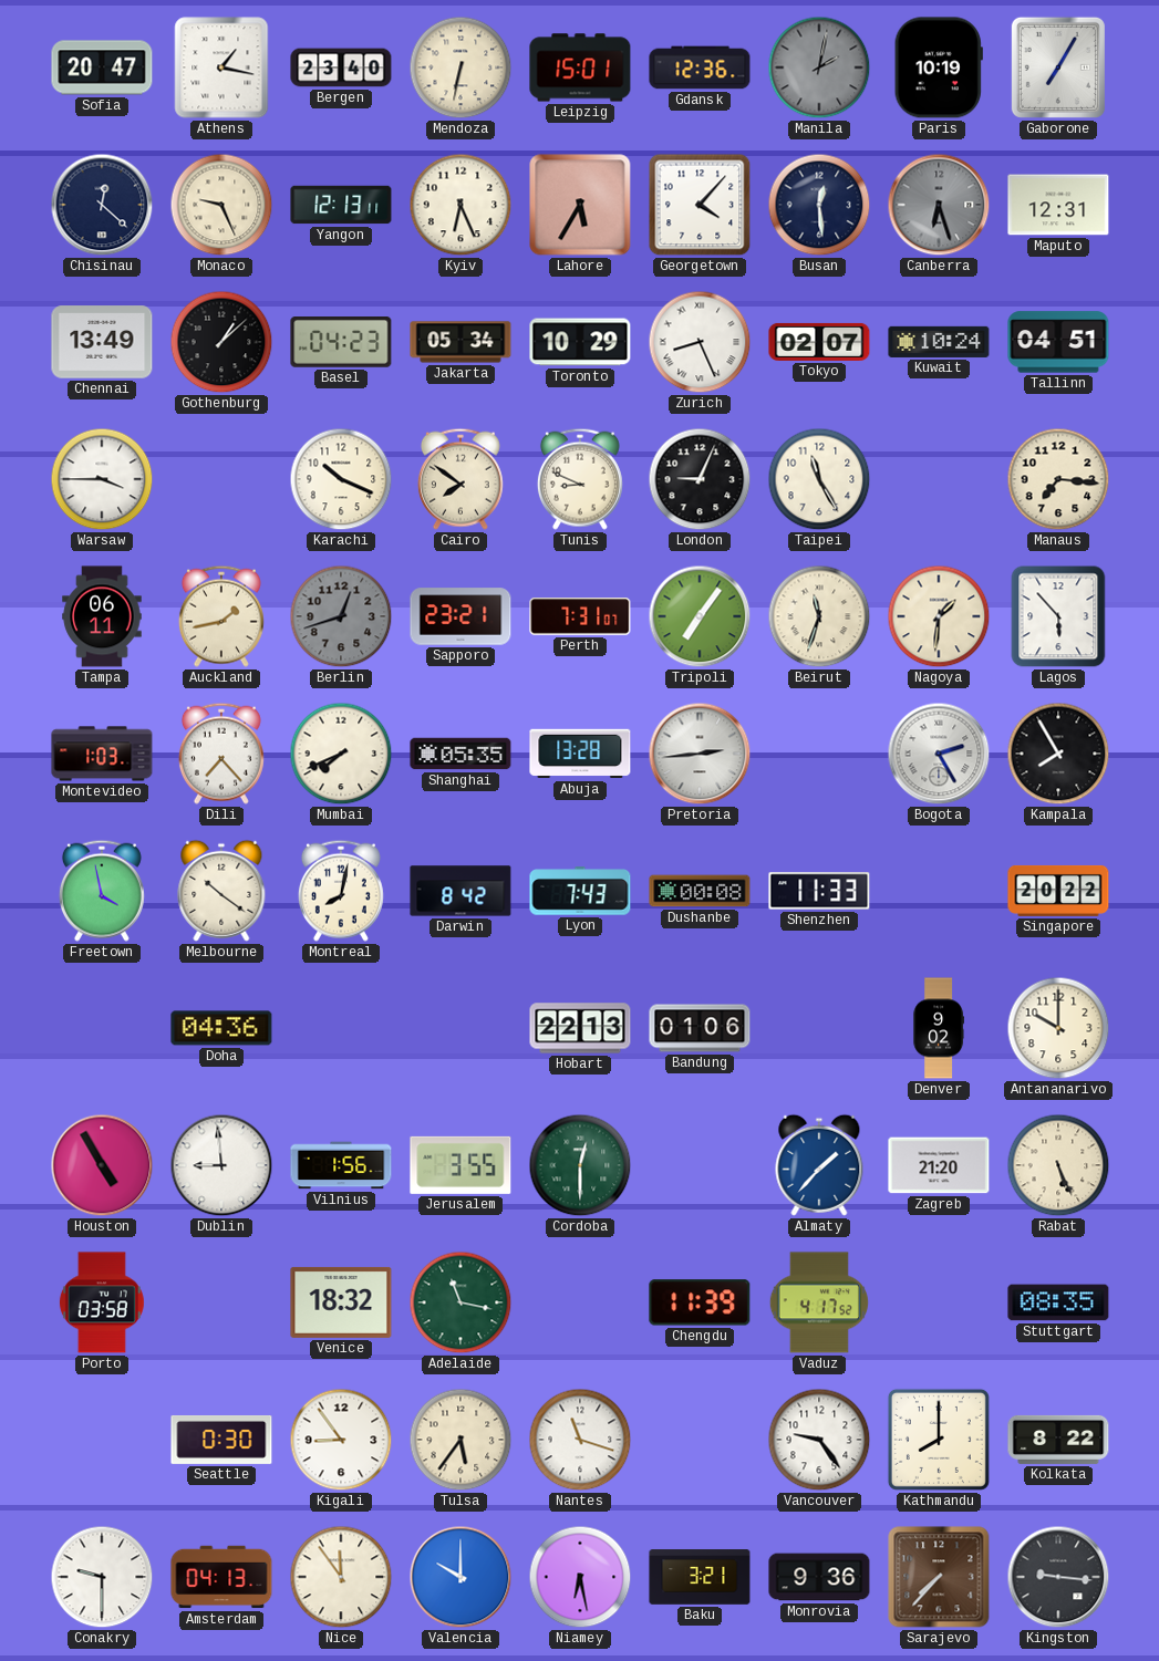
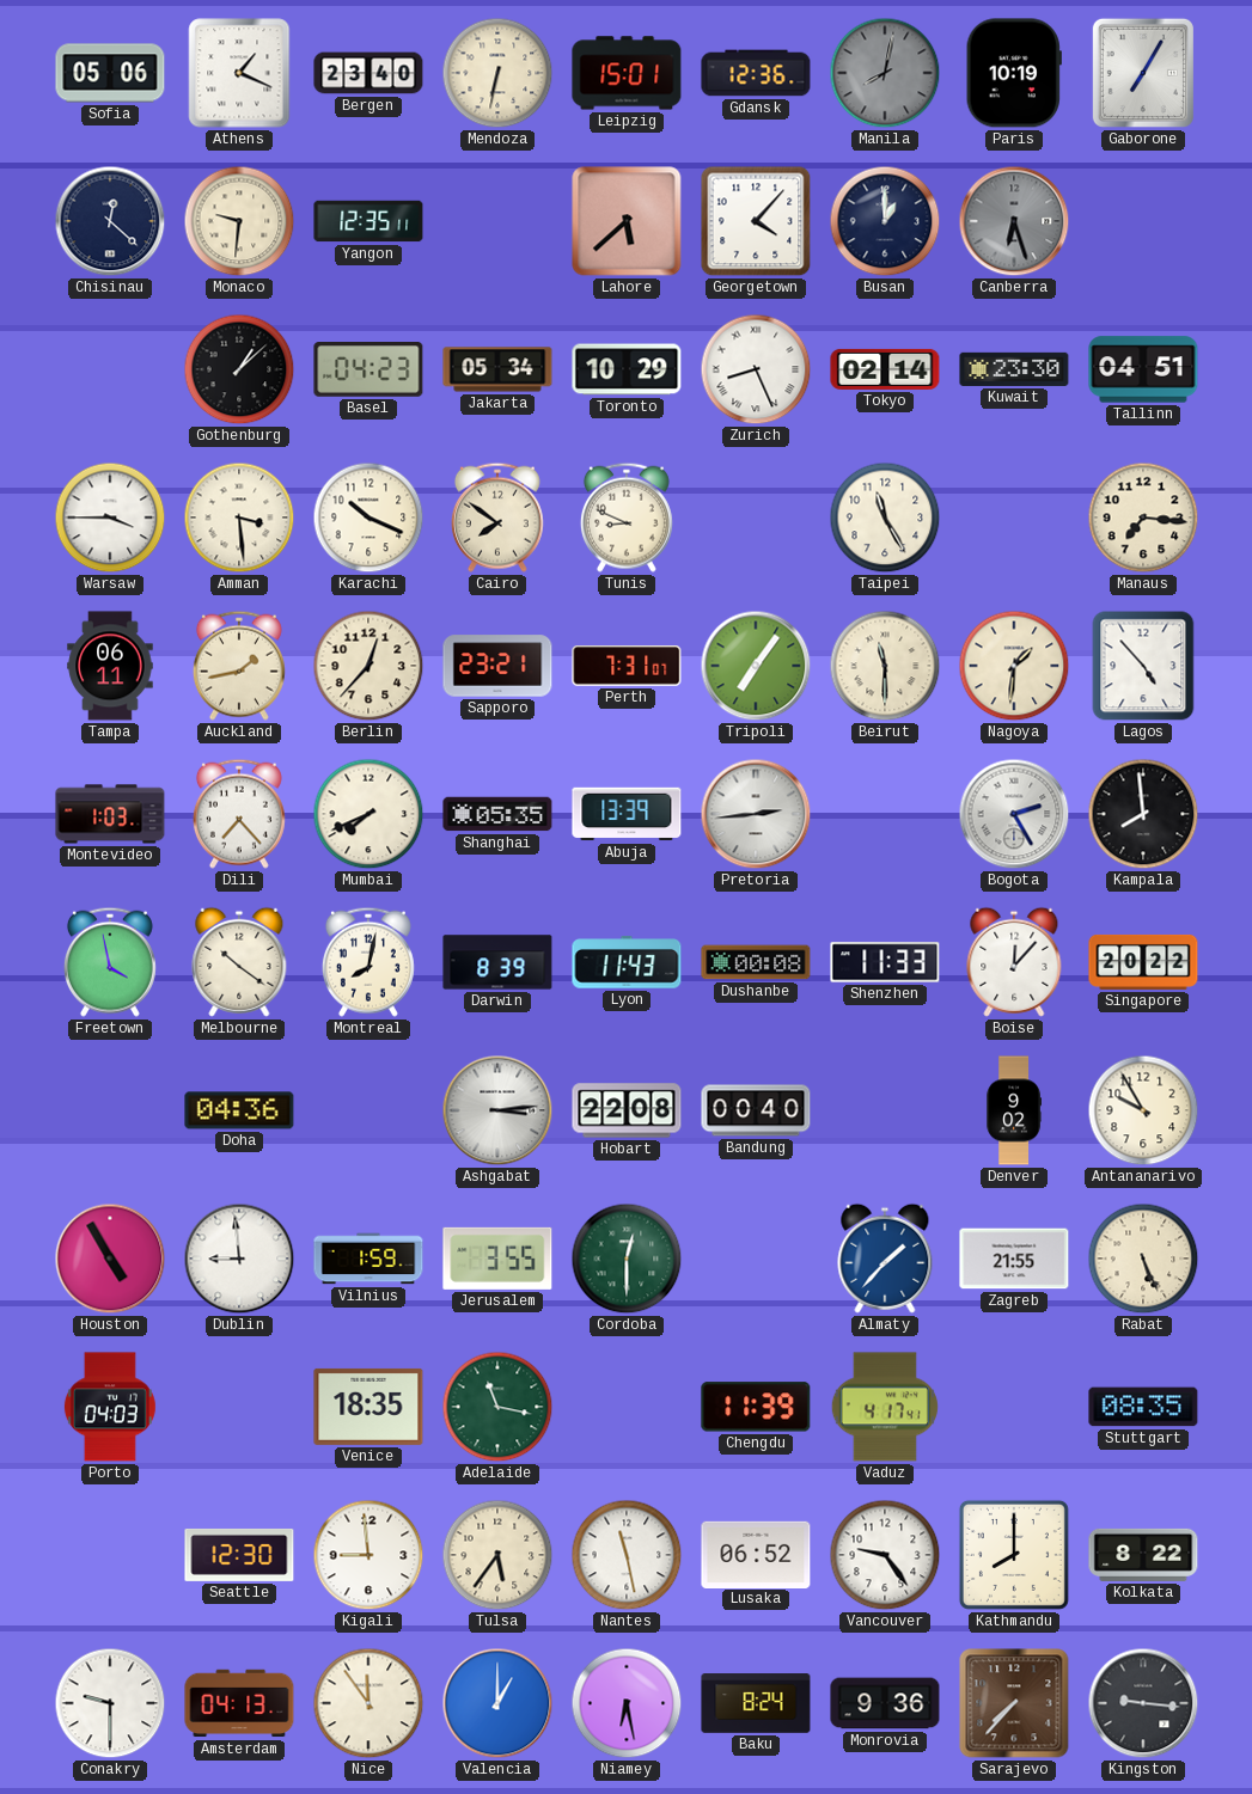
Sofia: 20:47 -> 05:06
Athens: 1:17 -> 1:19
Manila: 2:02 -> 8:02
Monaco: 9:26 -> 9:31
Yangon: 12:13 -> 12:35
Kyiv: 6:26 -> none
Lahore: 5:35 -> 5:38
Busan: 12:29 -> 1:00
Maputo: 12:31 -> none
Chennai: 13:49 -> none
Tokyo: 02:07 -> 02:14
Kuwait: 10:24 -> 23:30
Amman: none -> 3:29
London: 9:04 -> none
Berlin: 12:42 -> 12:37
Berlin dial: grey -> cream
Beirut: 11:33 -> 11:30
Lagos: 5:53 -> 4:53
Abuja: 13:28 -> 13:39
Kampala: 7:55 -> 7:59
Darwin: 8:42 -> 8:39
Lyon: 7:43 -> 11:43
Boise: none -> 12:07
Ashgabat: none -> 3:14
Hobart: 22:13 -> 22:08
Bandung: 01:06 -> 00:40
Antananarivo: 10:00 -> 9:55
Vilnius: 1:56 -> 1:59
Zagreb: 21:20 -> 21:55
Porto: 03:58 -> 04:03
Venice: 18:32 -> 18:35
Vaduz: 4:17:52 -> 4:17:41
Seattle: 0:30 -> 12:30
Kigali: 8:54 -> 8:59
Nantes: 11:18 -> 11:28
Lusaka: none -> 06:52
Valencia: 10:00 -> 1:00
Baku: 3:21 -> 8:24
